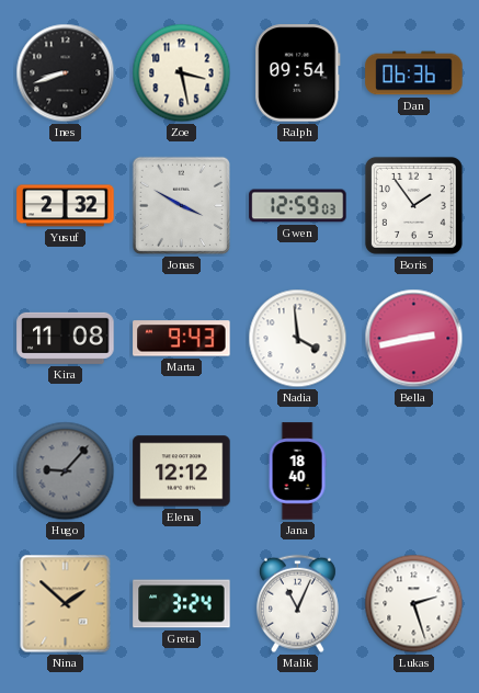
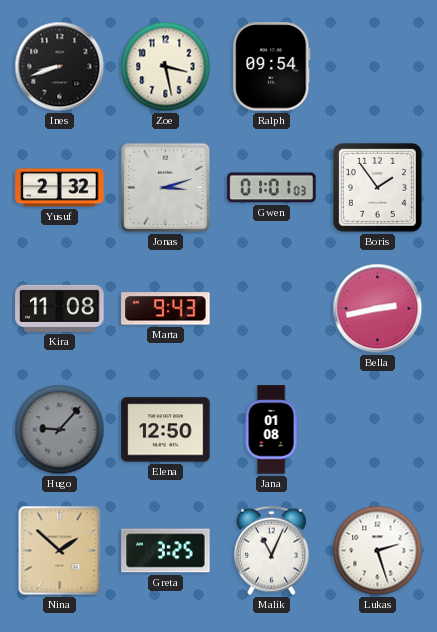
Dan: 06:36 -> none
Jonas: 3:50 -> 3:12
Gwen: 12:59 -> 01:01
Nadia: 3:59 -> none
Elena: 12:12 -> 12:50
Jana: 18:40 -> 01:08
Greta: 3:24 -> 3:25
